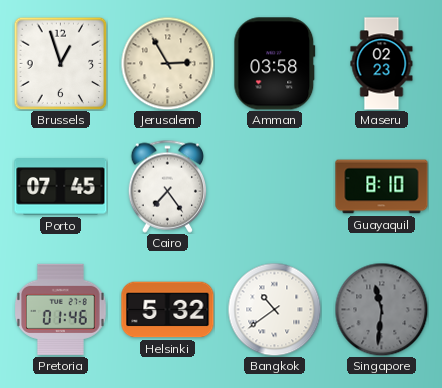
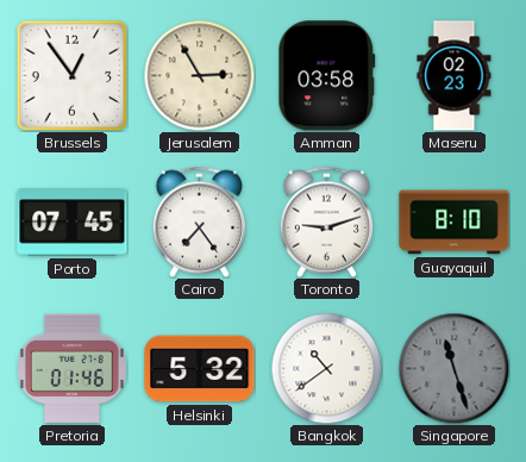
Brussels: 12:57 -> 12:54
Toronto: none -> 9:12
Singapore: 11:31 -> 11:27
